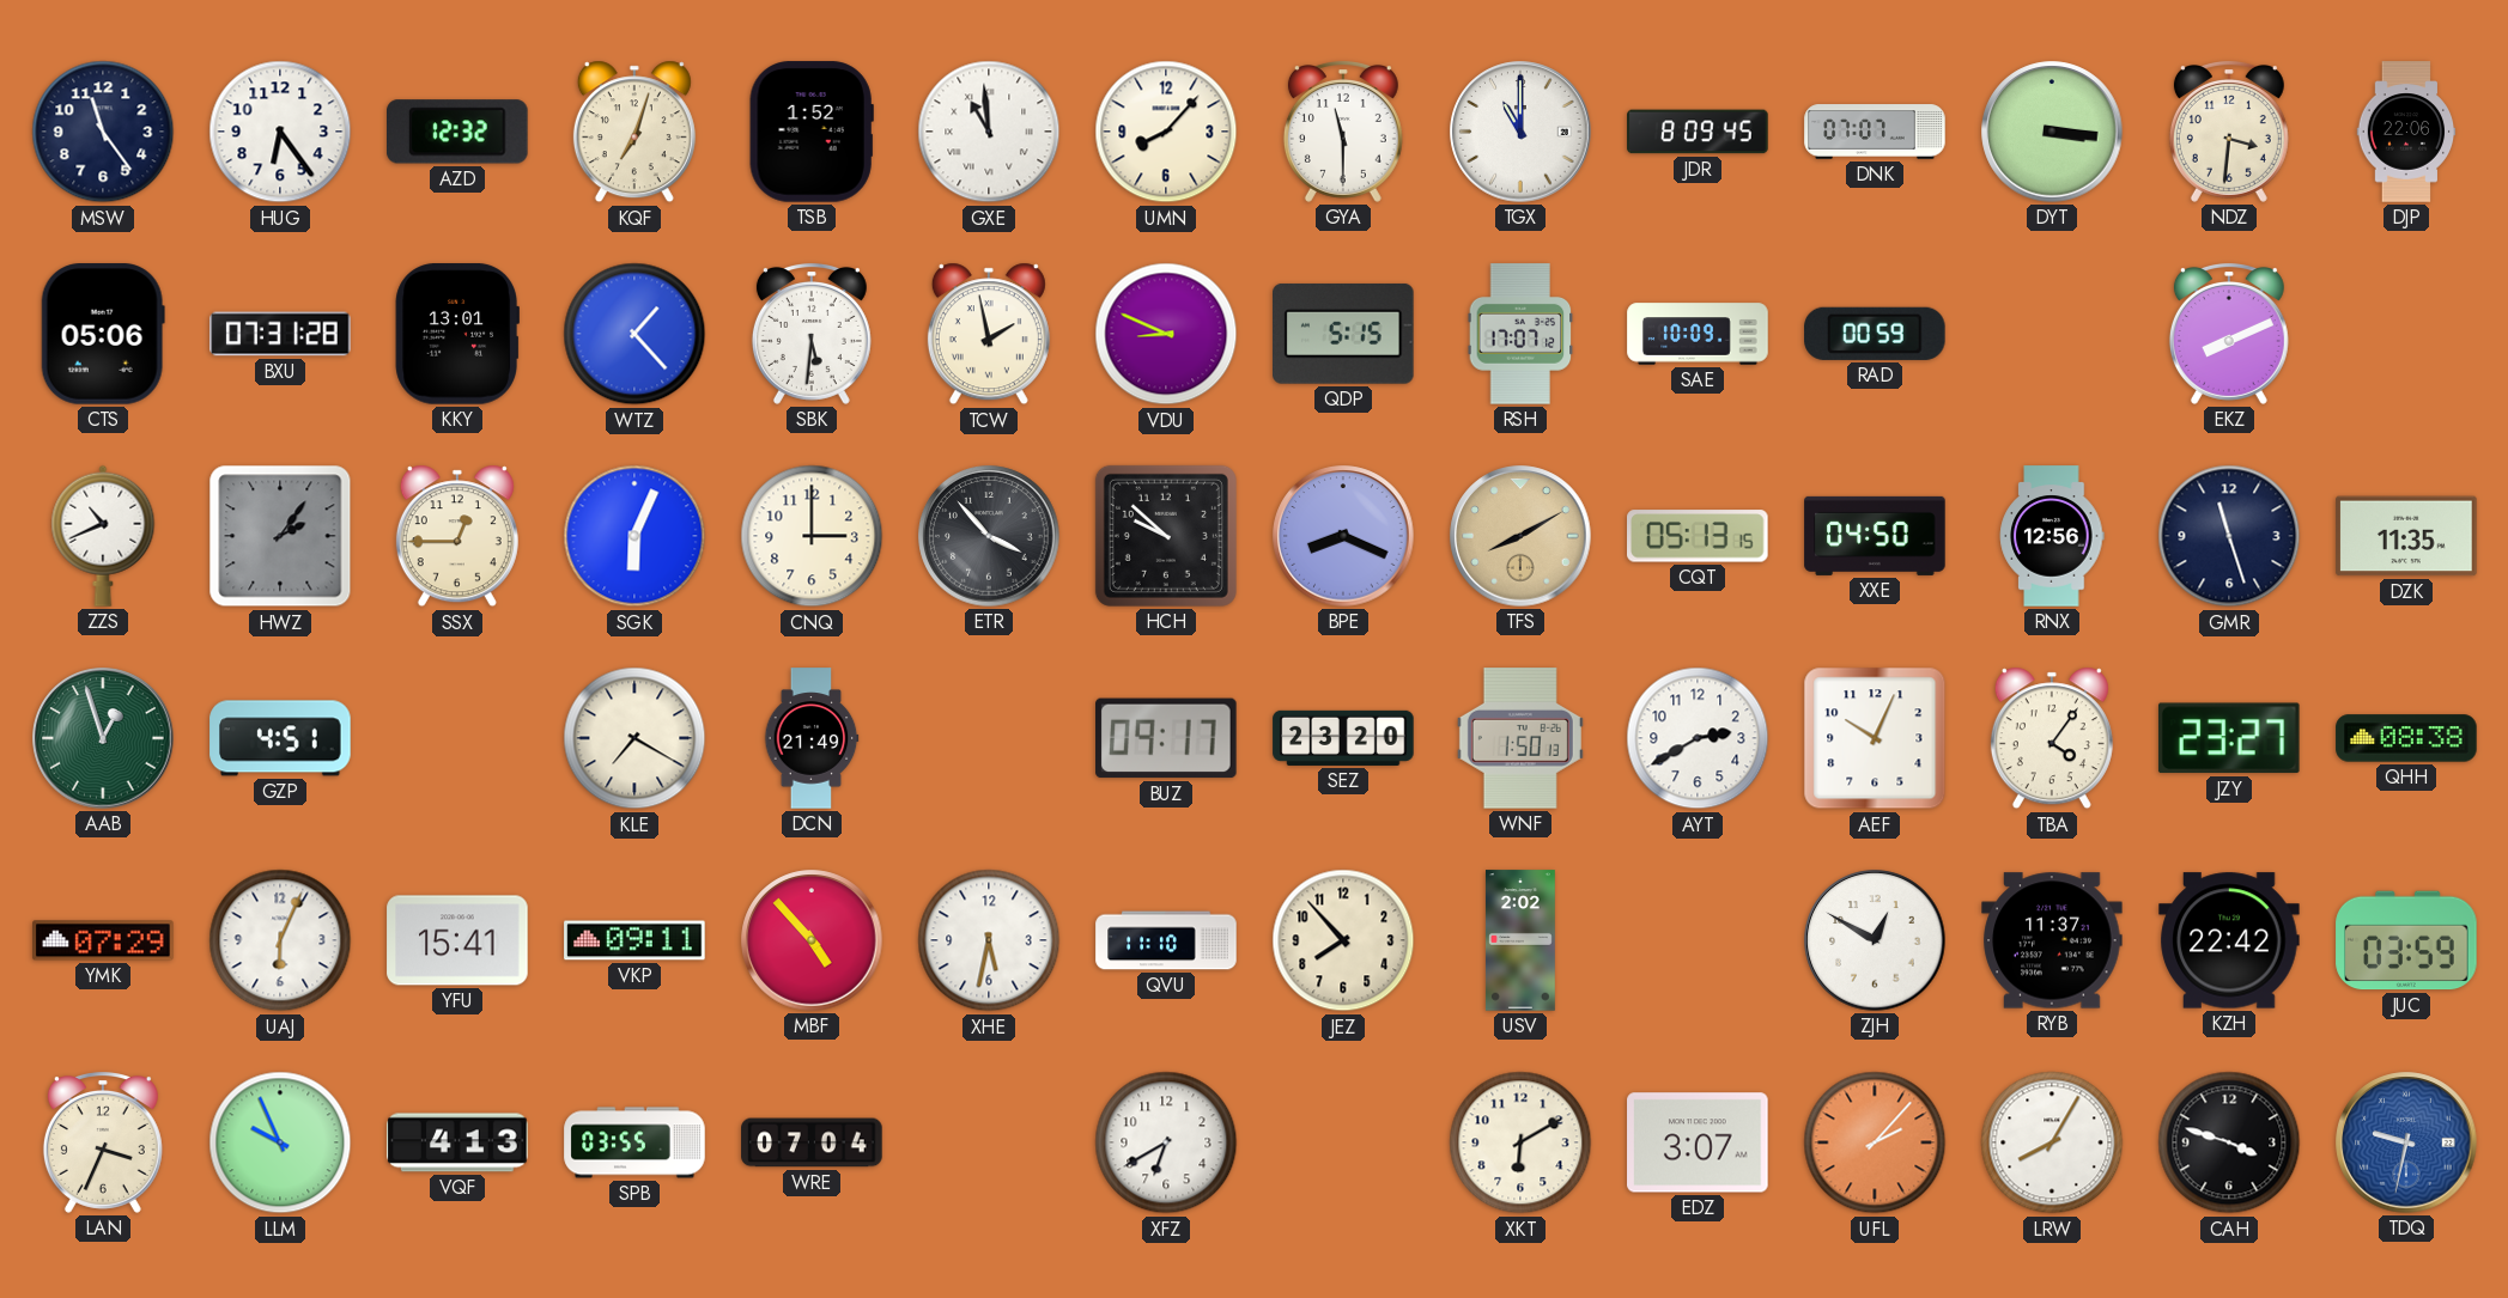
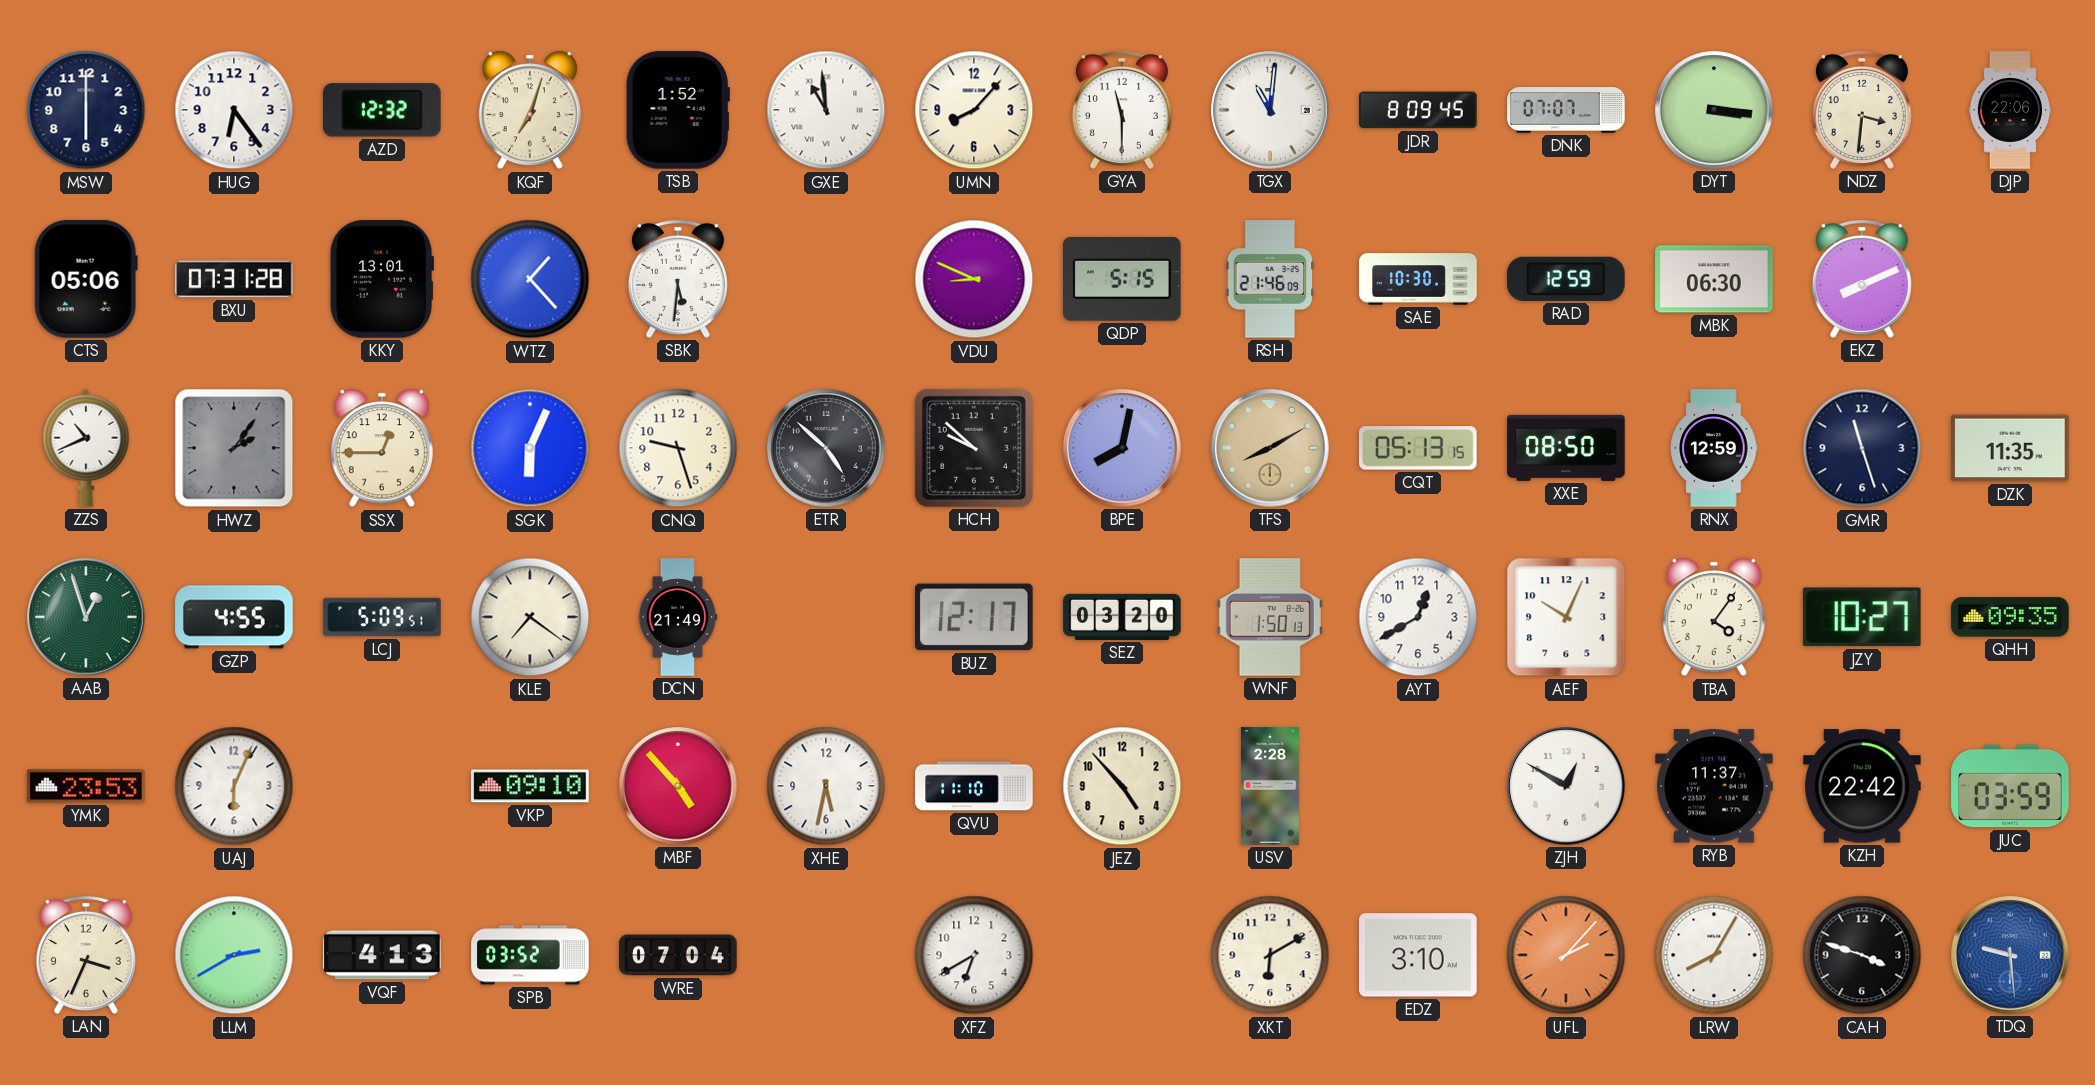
MSW: 11:24 -> 6:00
TGX: 11:00 -> 11:01
TCW: 1:58 -> none
RSH: 17:07 -> 21:46
SAE: 10:09 -> 10:30
RAD: 00:59 -> 12:59
MBK: none -> 06:30
CNQ: 3:00 -> 9:27
ETR: 3:53 -> 4:52
BPE: 8:19 -> 8:02
XXE: 04:50 -> 08:50
RNX: 12:56 -> 12:59
GZP: 4:51 -> 4:55
LCJ: none -> 5:09
KLE: 7:20 -> 7:21
BUZ: 09:17 -> 12:17
SEZ: 23:20 -> 03:20
AYT: 2:40 -> 12:40
JZY: 23:27 -> 10:27
QHH: 08:38 -> 09:35
YMK: 07:29 -> 23:53
YFU: 15:41 -> none
VKP: 09:11 -> 09:10
JEZ: 7:53 -> 4:53
USV: 2:02 -> 2:28
LLM: 9:56 -> 2:40
SPB: 03:55 -> 03:52
EDZ: 3:07 -> 3:10
TDQ: 9:32 -> 9:29
